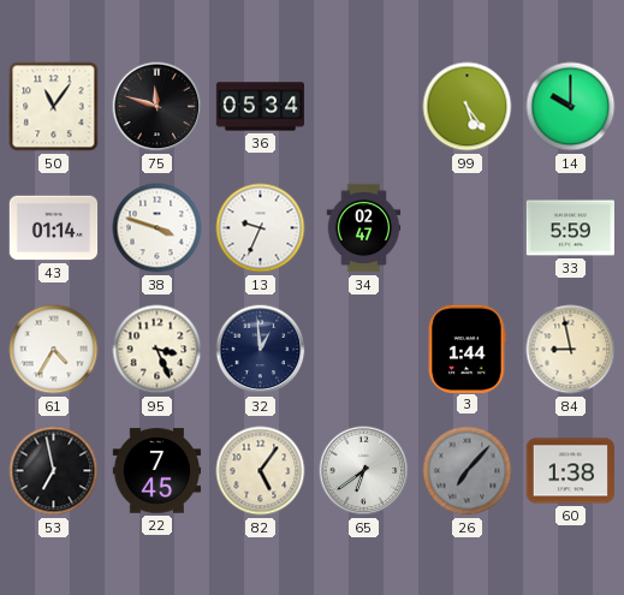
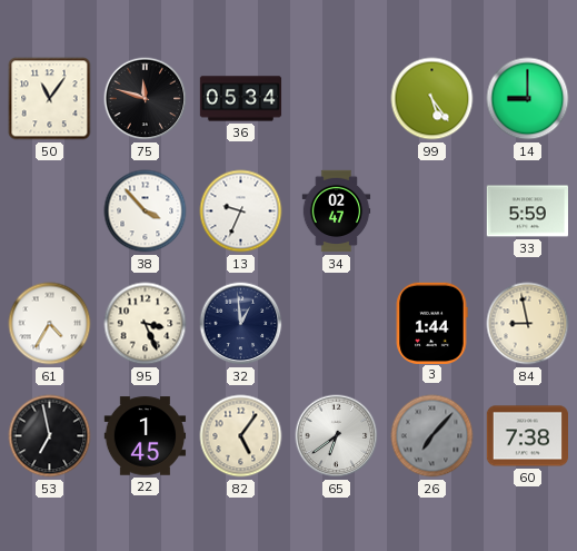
14: 10:00 -> 9:00
43: 01:14 -> none
38: 3:48 -> 3:53
22: 7:45 -> 1:45
60: 1:38 -> 7:38
